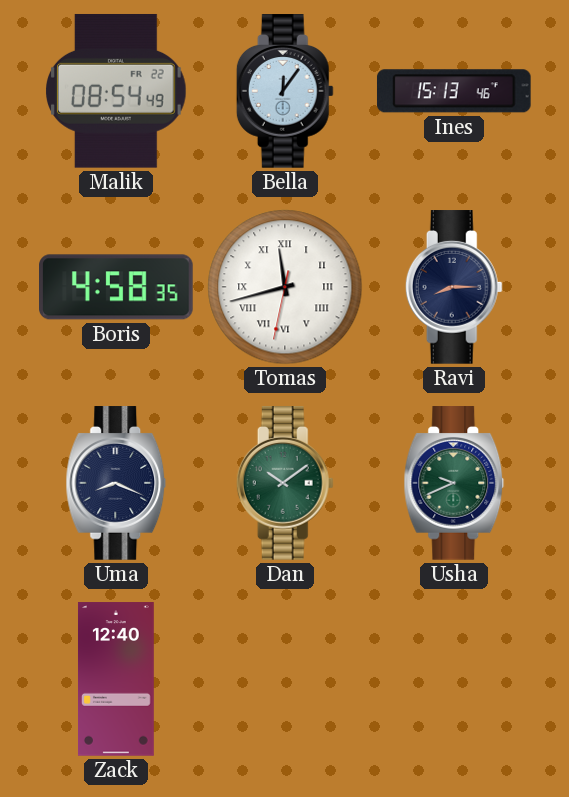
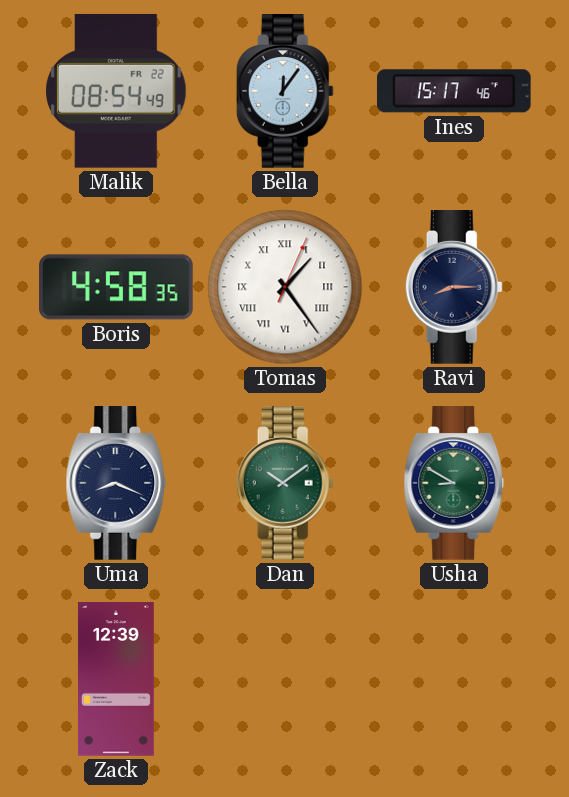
Ines: 15:13 -> 15:17
Tomas: 11:42 -> 1:24
Usha: 9:41 -> 8:50
Zack: 12:40 -> 12:39
